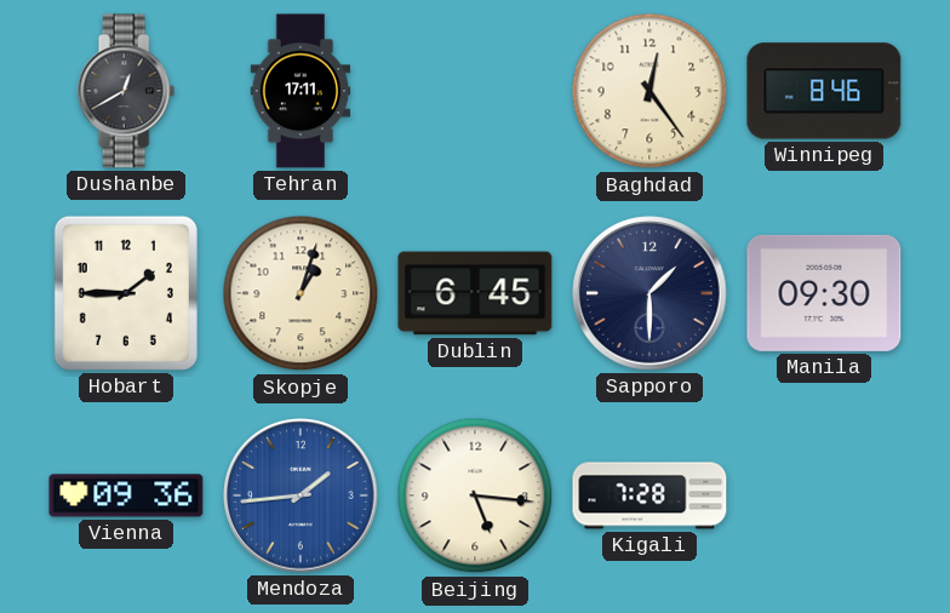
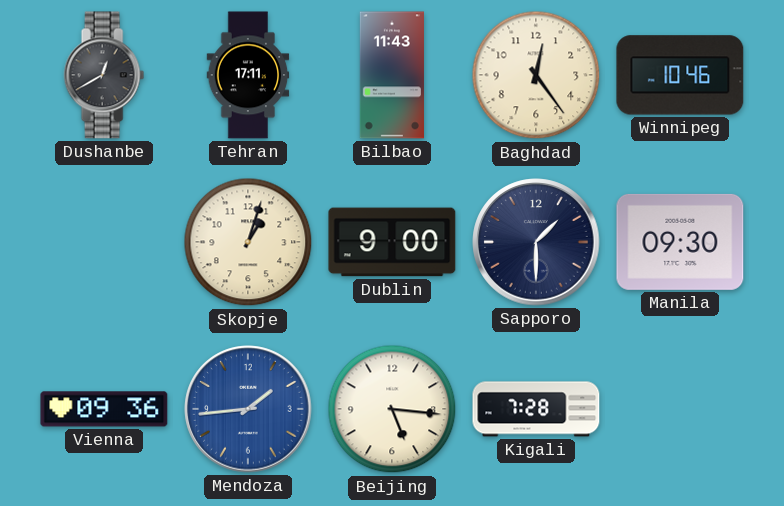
Bilbao: none -> 11:43
Winnipeg: 8:46 -> 10:46
Hobart: 1:45 -> none
Dublin: 6:45 -> 9:00
